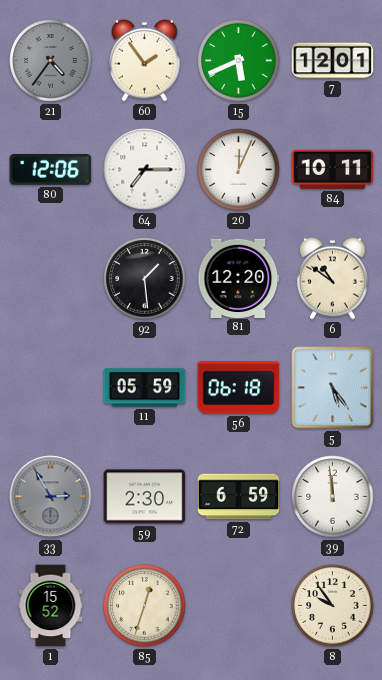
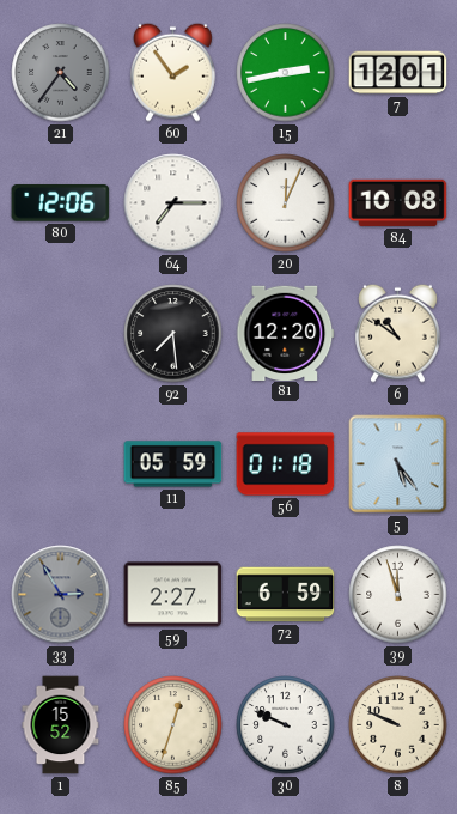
15: 5:41 -> 2:43
84: 10:11 -> 10:08
92: 1:29 -> 7:29
56: 06:18 -> 01:18
59: 2:30 -> 2:27
39: 11:59 -> 11:57
30: none -> 9:49
8: 9:54 -> 9:49
